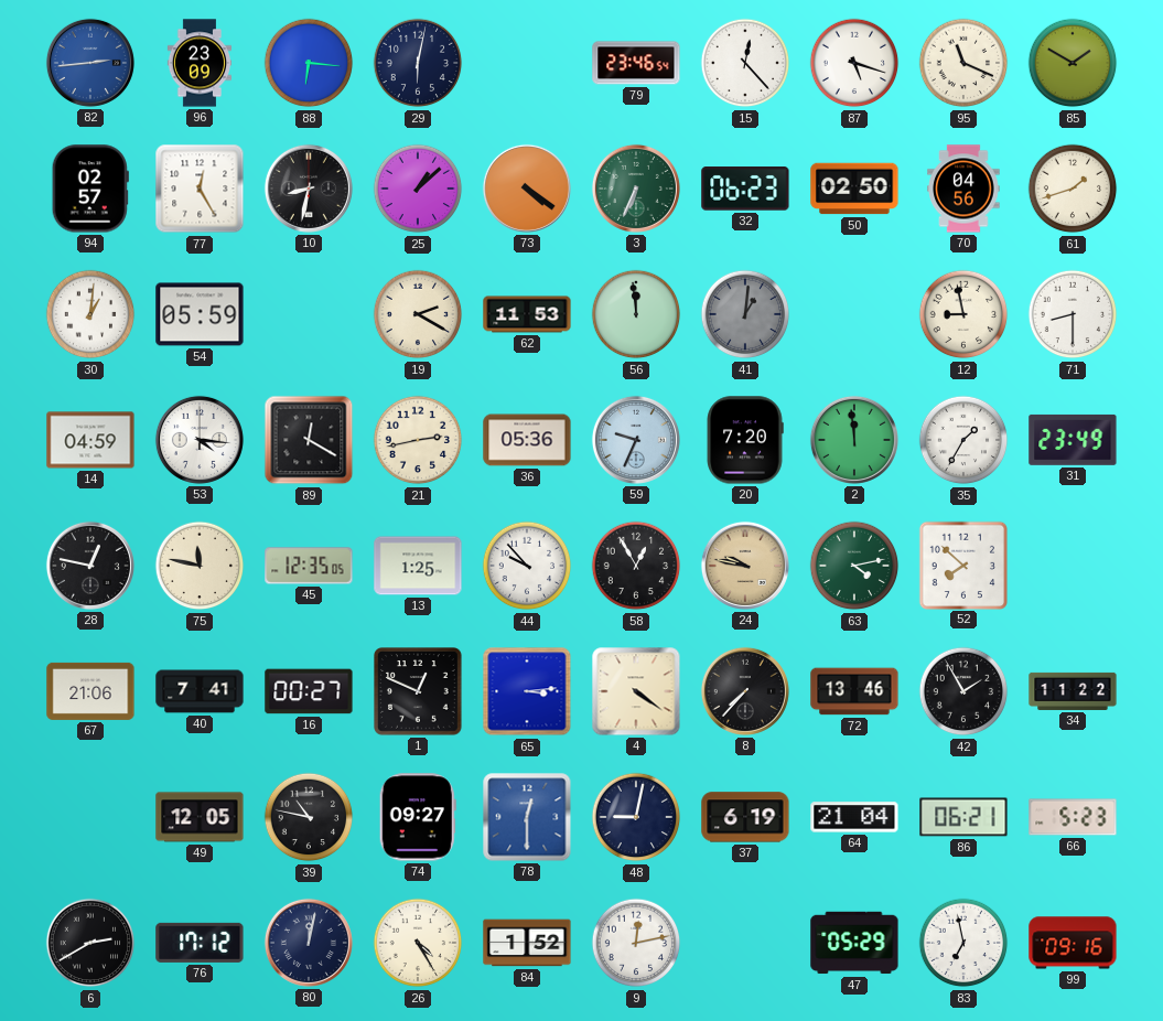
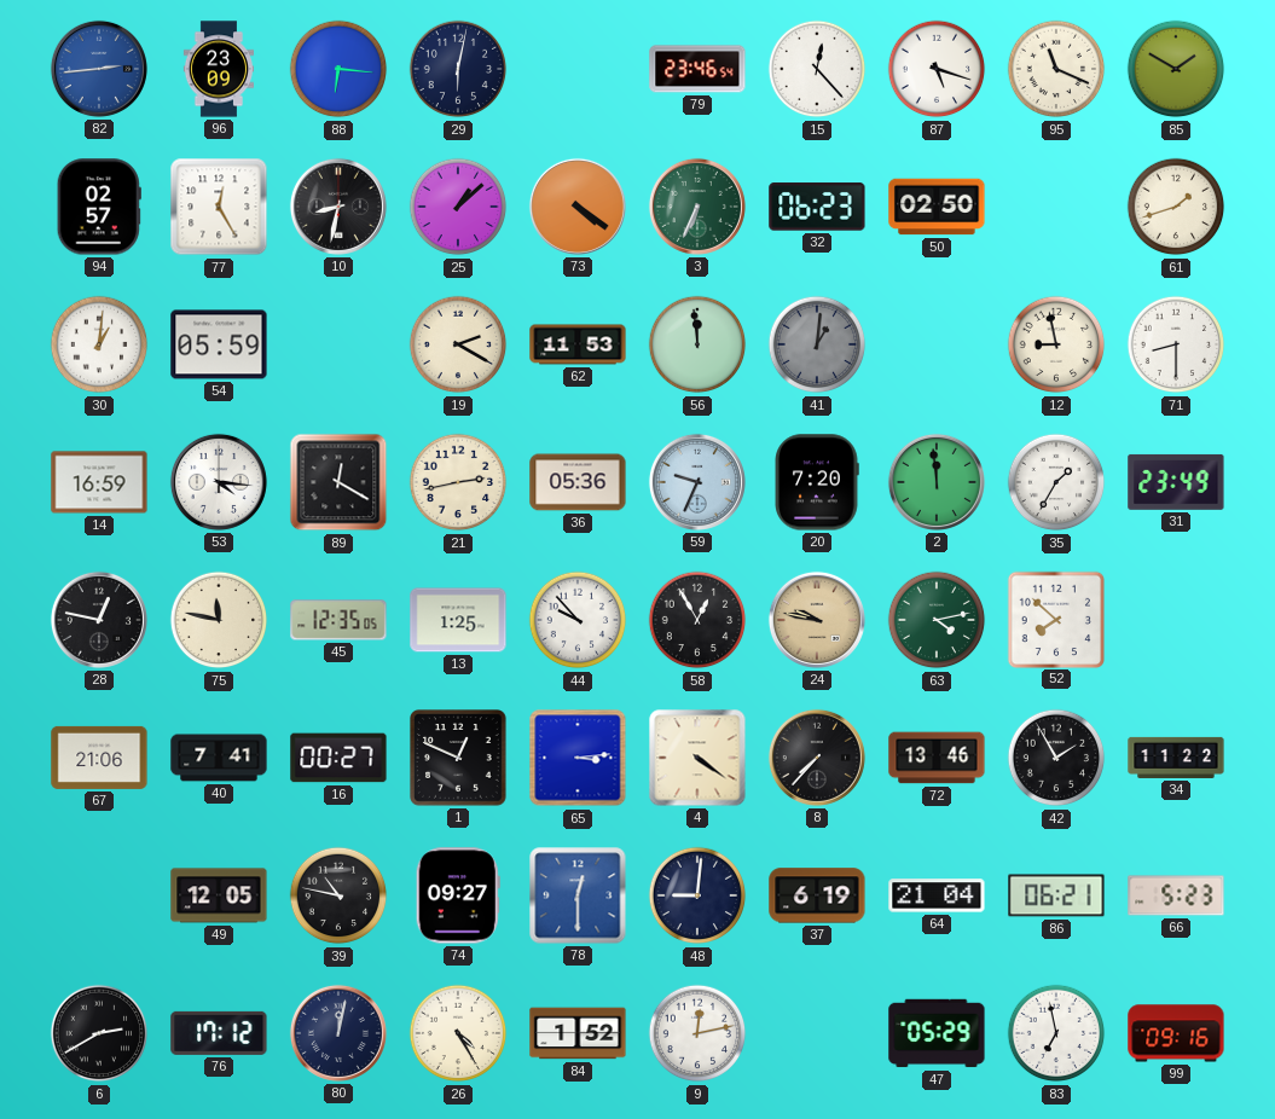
70: 04:56 -> none
14: 04:59 -> 16:59
48: 9:02 -> 9:01
